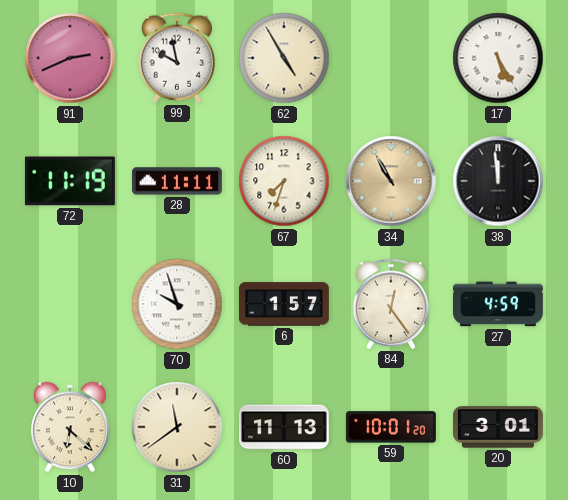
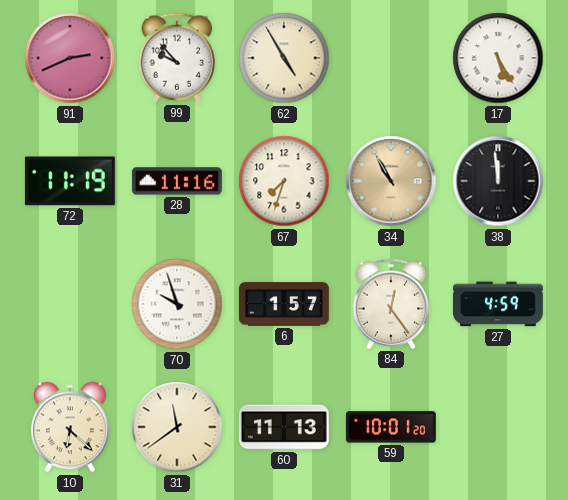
99: 9:58 -> 9:53
28: 11:11 -> 11:16
20: 3:01 -> none
